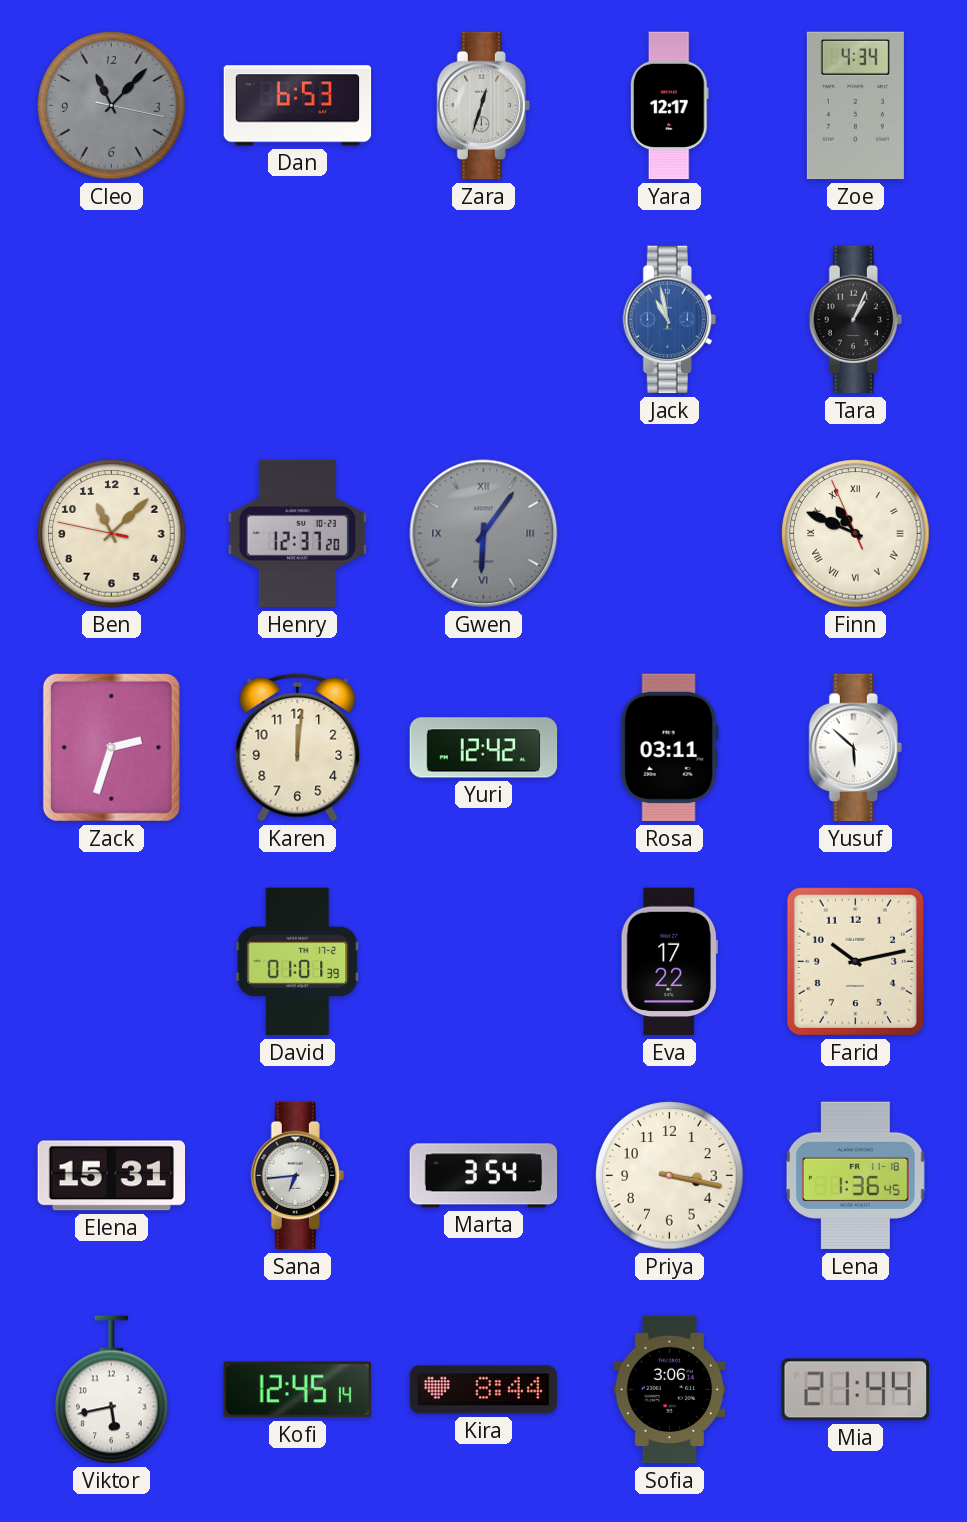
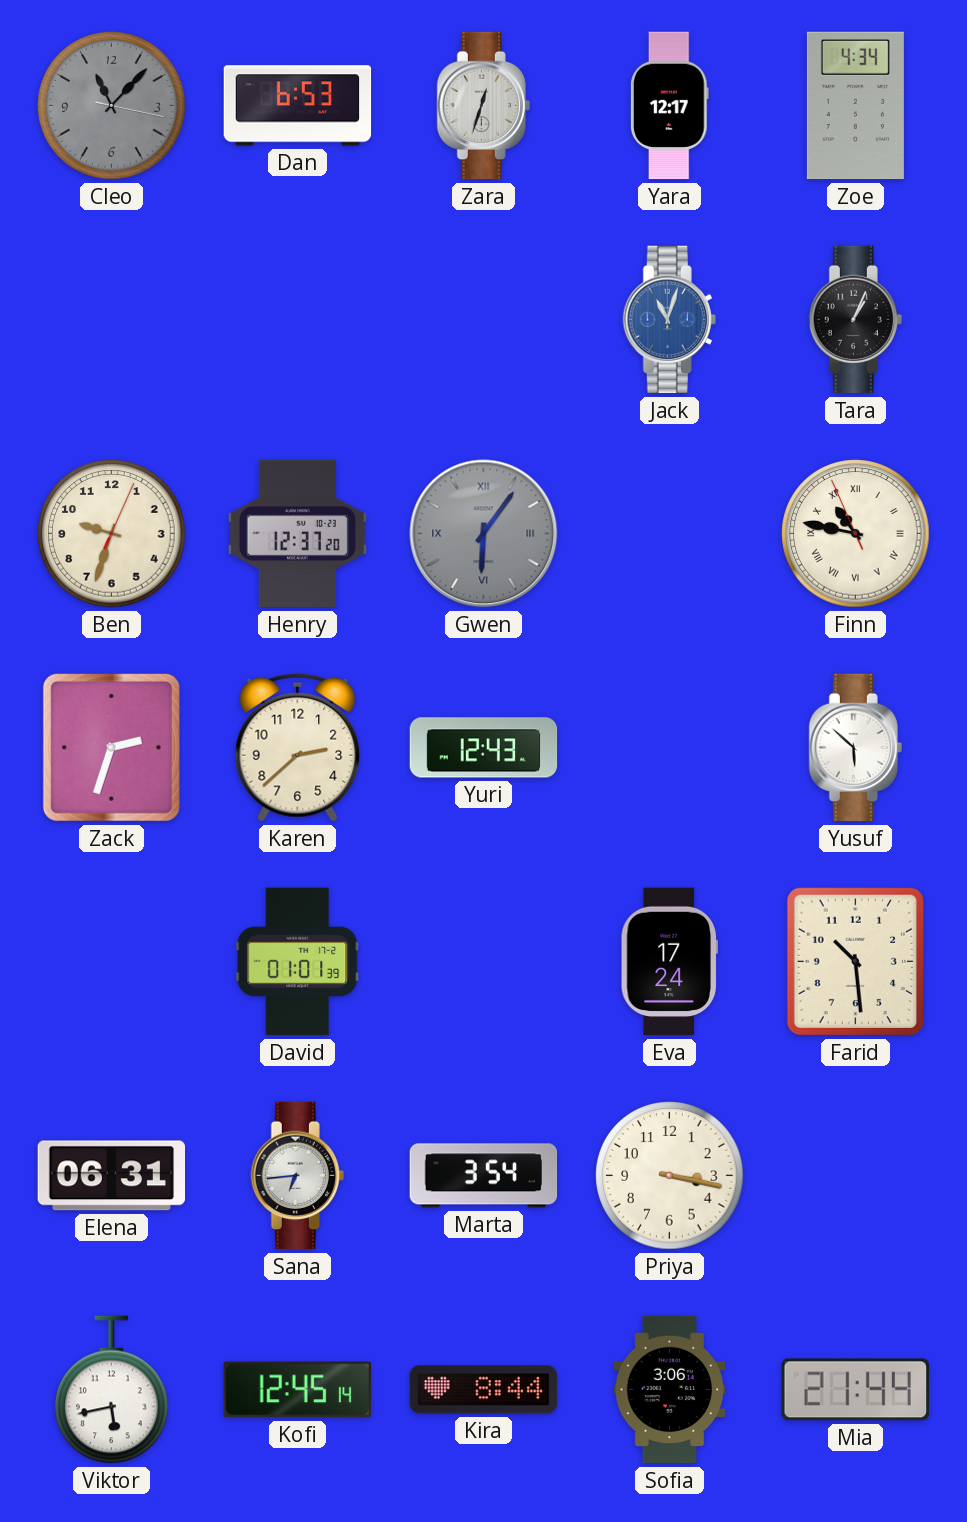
Jack: 10:58 -> 11:03
Ben: 11:07 -> 9:33
Finn: 10:48 -> 10:46
Karen: 12:01 -> 2:38
Yuri: 12:42 -> 12:43
Rosa: 03:11 -> none
Eva: 17:22 -> 17:24
Farid: 10:13 -> 10:29
Elena: 15:31 -> 06:31
Lena: 1:36 -> none
